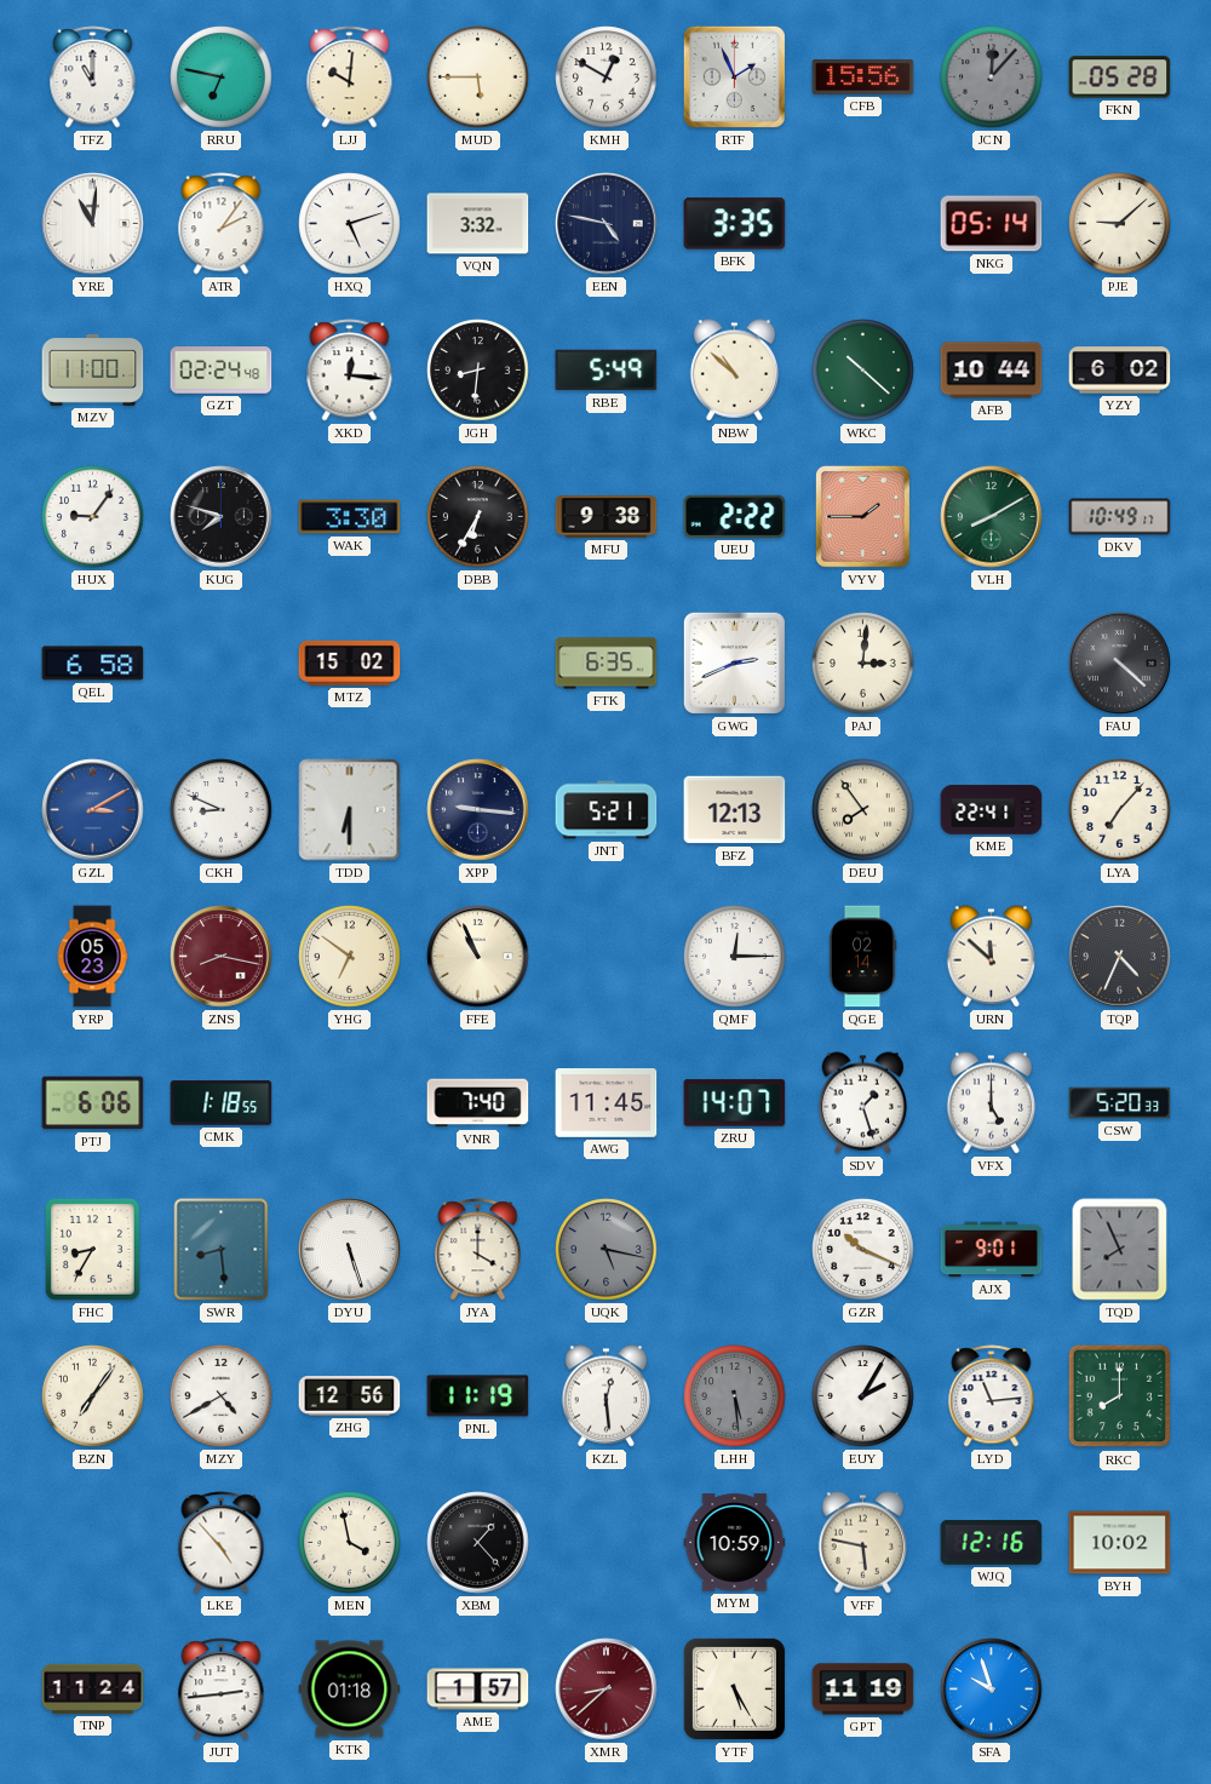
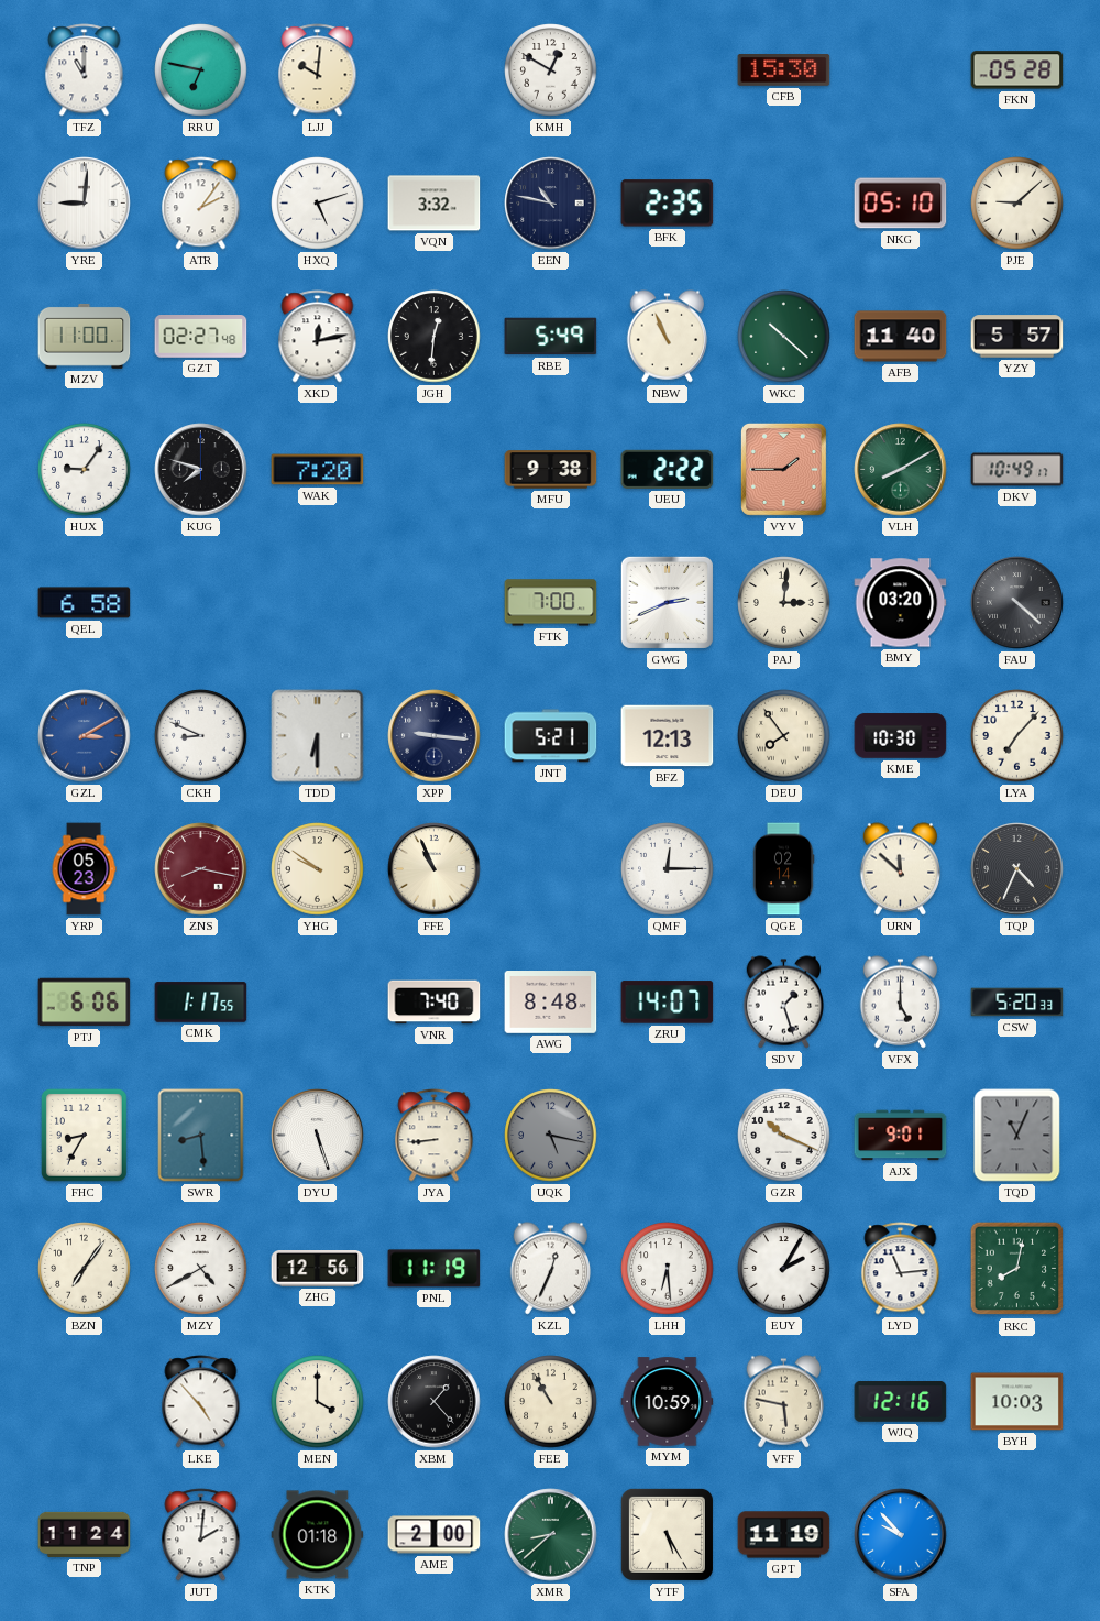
MUD: 5:45 -> none
RTF: 1:56 -> none
CFB: 15:56 -> 15:30
JCN: 12:07 -> none
YRE: 11:01 -> 9:01
EEN: 4:47 -> 10:47
BFK: 3:35 -> 2:35
NKG: 05:14 -> 05:10
GZT: 02:24 -> 02:27
XKD: 12:16 -> 12:13
JGH: 8:31 -> 12:31
NBW: 10:52 -> 10:56
AFB: 10:44 -> 11:40
YZY: 6:02 -> 5:57
WAK: 3:30 -> 7:20
DBB: 6:35 -> none
MTZ: 15:02 -> none
FTK: 6:35 -> 7:00
BMY: none -> 03:20
KME: 22:41 -> 10:30
YHG: 6:51 -> 9:51
CMK: 1:18 -> 1:17
AWG: 11:45 -> 8:48
JYA: 4:00 -> 8:44
TQD: 7:56 -> 11:04
KZL: 12:29 -> 12:34
LHH: 5:29 -> 6:29
LHH dial: grey -> white
RKC: 8:00 -> 8:02
MEN: 3:58 -> 4:00
FEE: none -> 10:55
BYH: 10:02 -> 10:03
JUT: 2:44 -> 2:01
AME: 1:57 -> 2:00
XMR dial: burgundy -> green
SFA: 9:57 -> 9:53
